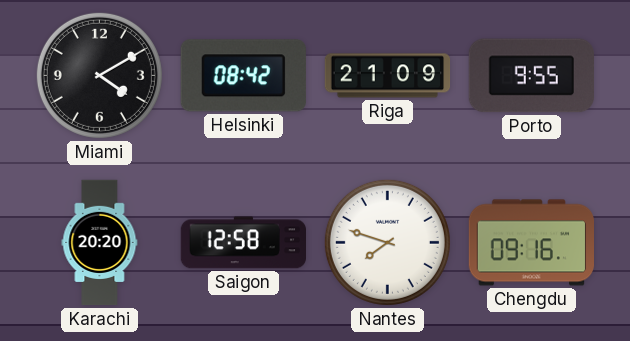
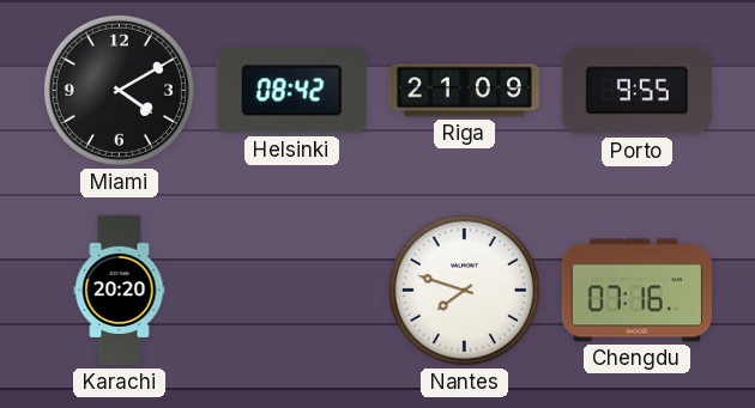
Saigon: 12:58 -> none
Chengdu: 09:16 -> 07:16
